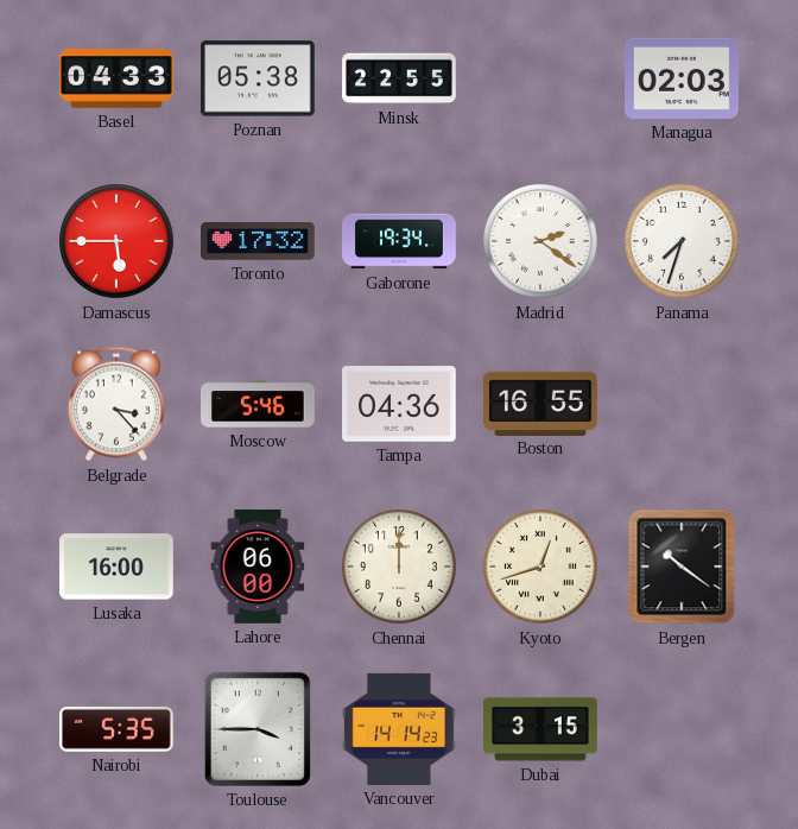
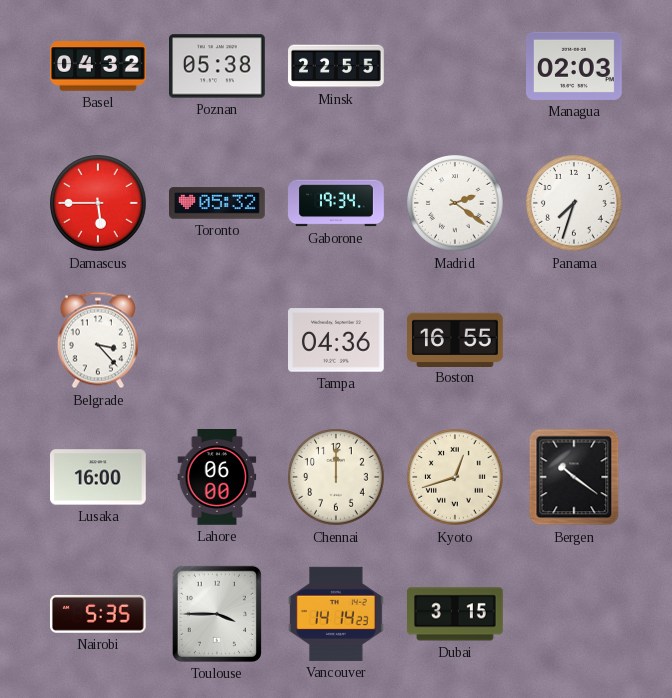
Basel: 04:33 -> 04:32
Toronto: 17:32 -> 05:32
Moscow: 5:46 -> none
